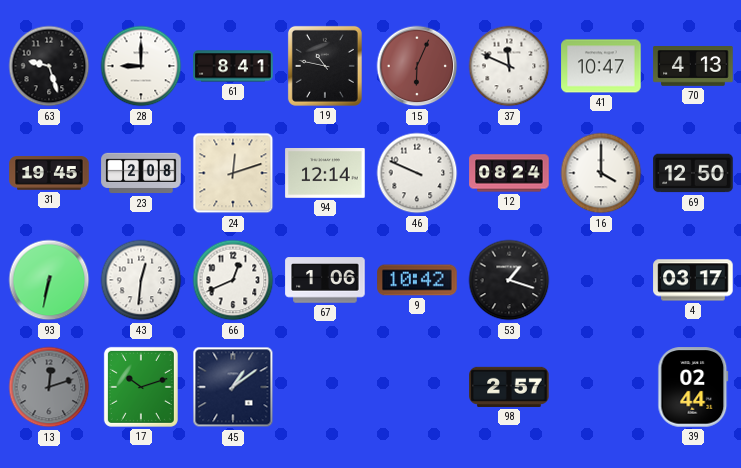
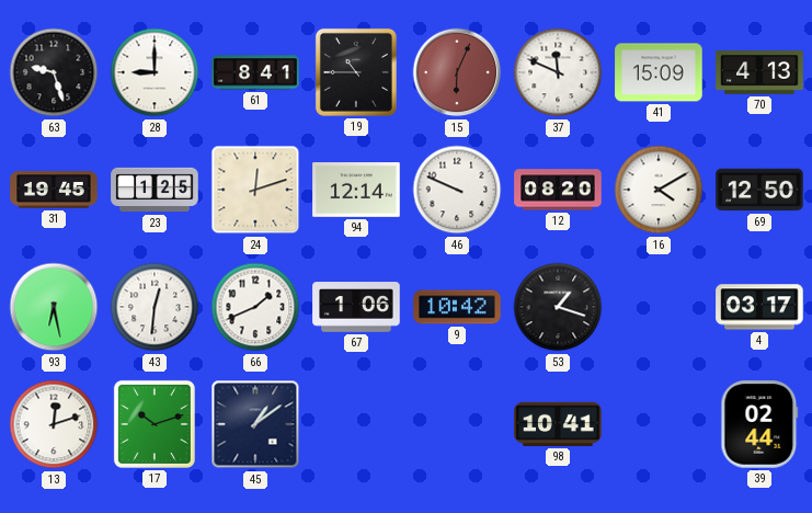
19: 10:47 -> 10:45
41: 10:47 -> 15:09
23: 2:08 -> 1:25
12: 08:24 -> 08:20
16: 4:00 -> 4:10
93: 6:32 -> 6:28
66: 12:41 -> 1:41
13 dial: grey -> white
98: 2:57 -> 10:41
